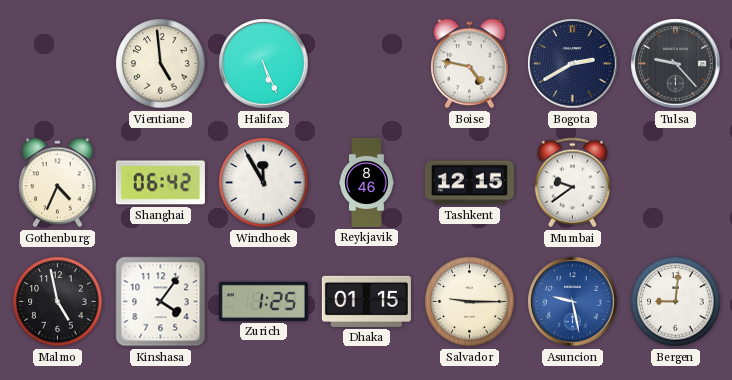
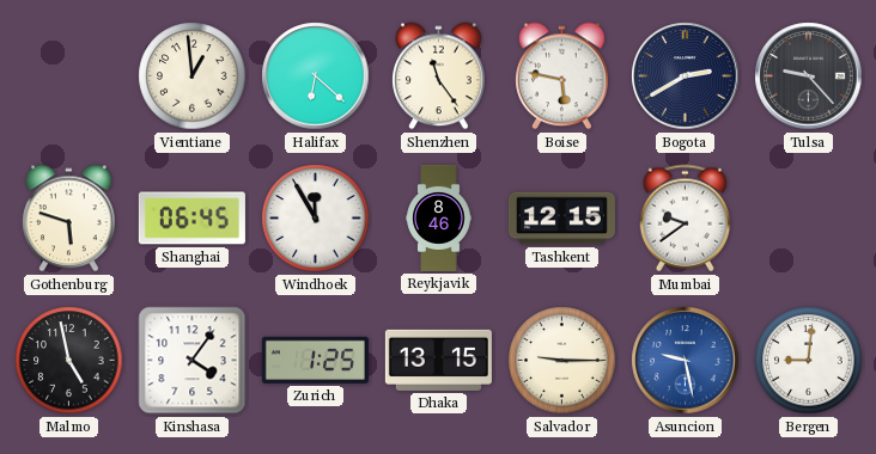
Vientiane: 4:59 -> 12:59
Halifax: 5:26 -> 6:22
Shenzhen: none -> 11:24
Boise: 4:47 -> 5:47
Gothenburg: 4:34 -> 5:48
Shanghai: 06:42 -> 06:45
Dhaka: 01:15 -> 13:15
